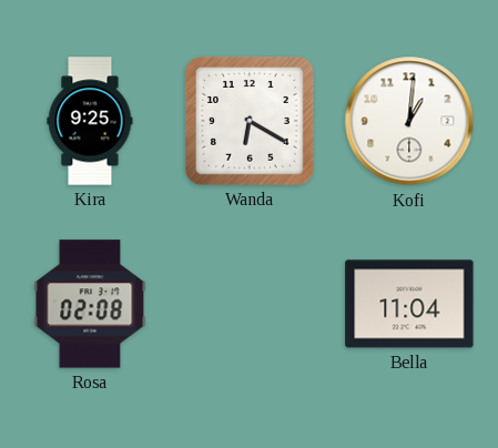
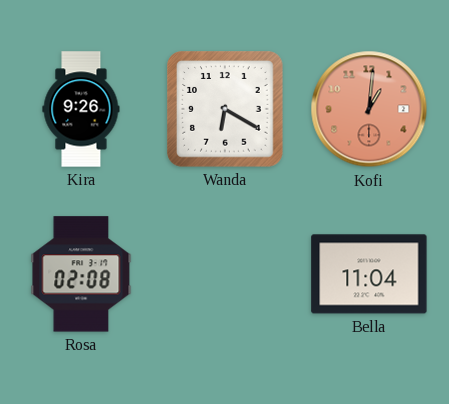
Kira: 9:25 -> 9:26
Kofi dial: white -> salmon
